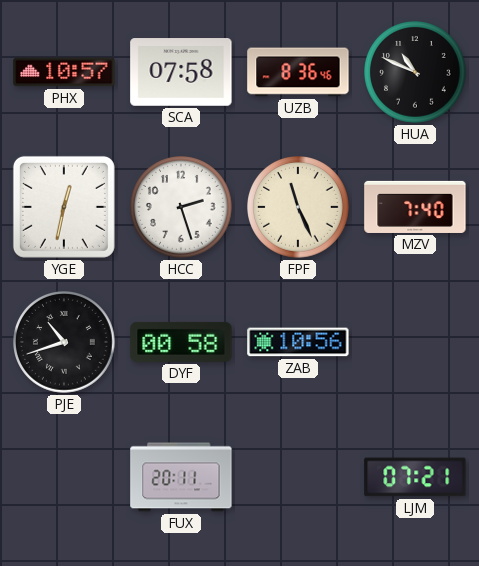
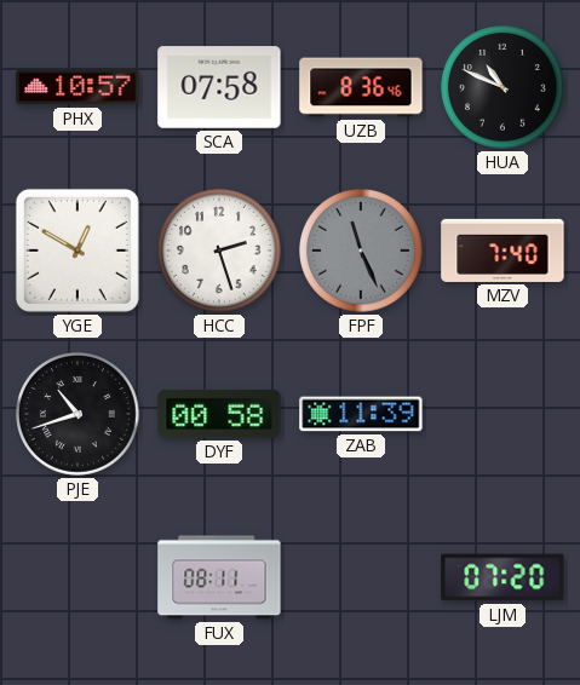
YGE: 12:32 -> 12:50
FPF dial: cream -> grey
ZAB: 10:56 -> 11:39
FUX: 20:11 -> 08:11
LJM: 07:21 -> 07:20
